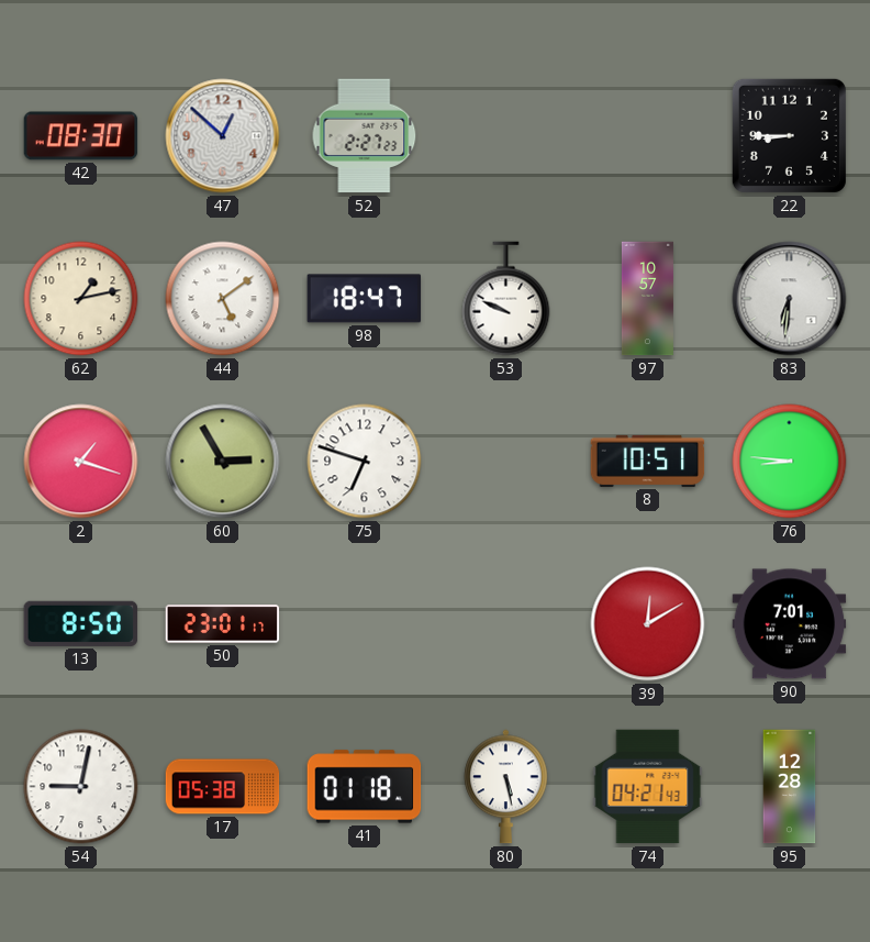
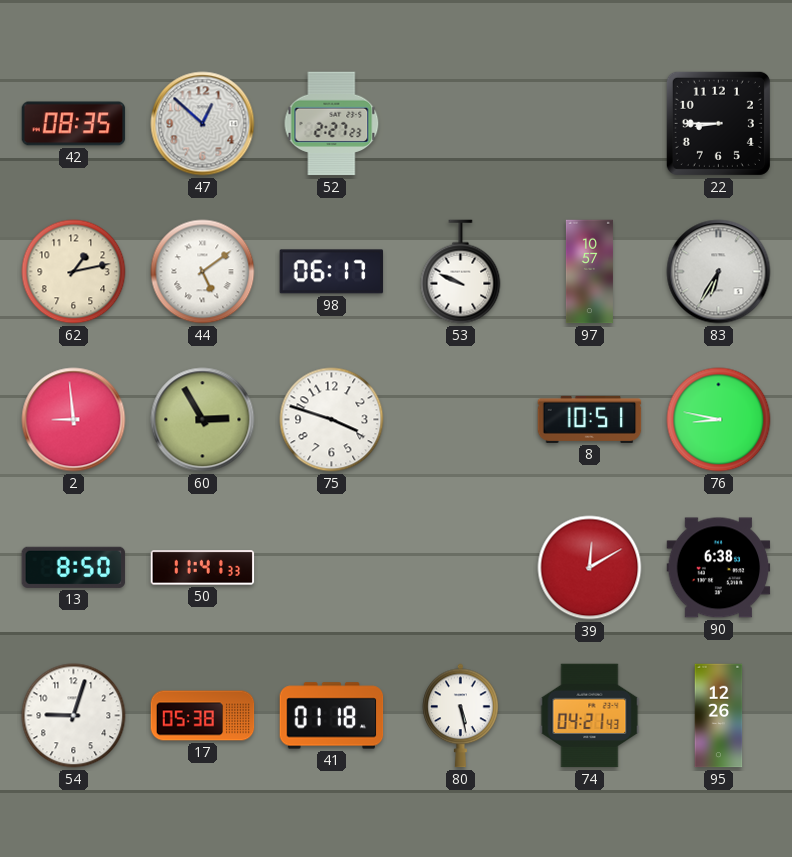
42: 08:30 -> 08:35
98: 18:47 -> 06:17
83: 6:31 -> 6:35
2: 1:18 -> 8:59
75: 6:48 -> 3:48
76: 8:46 -> 8:47
50: 23:01 -> 11:41
90: 7:01 -> 6:38
54: 9:02 -> 9:03
95: 12:28 -> 12:26
